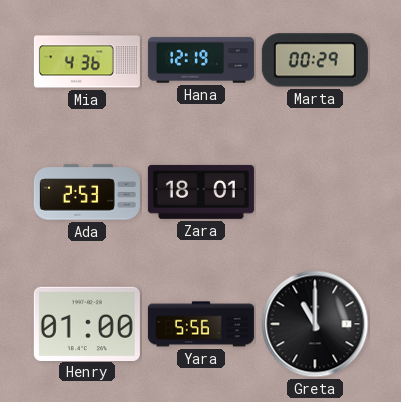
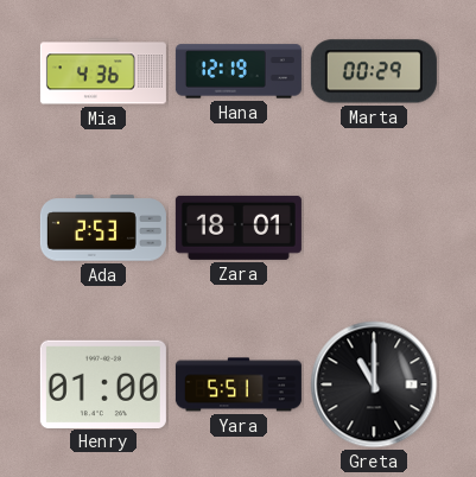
Yara: 5:56 -> 5:51
